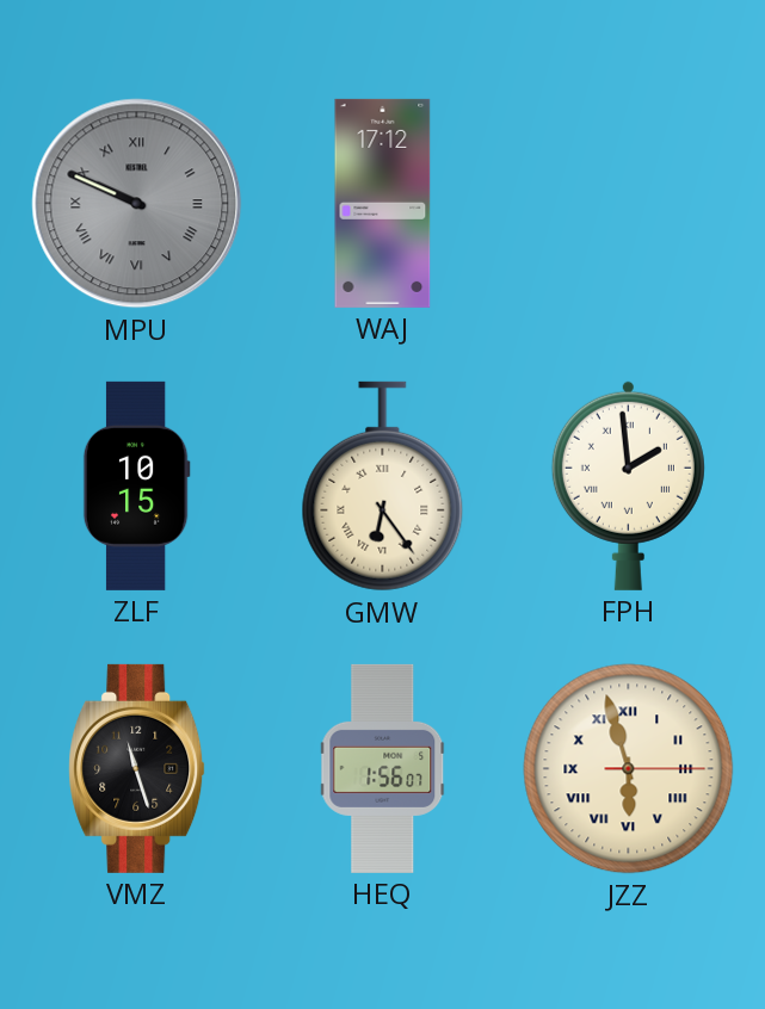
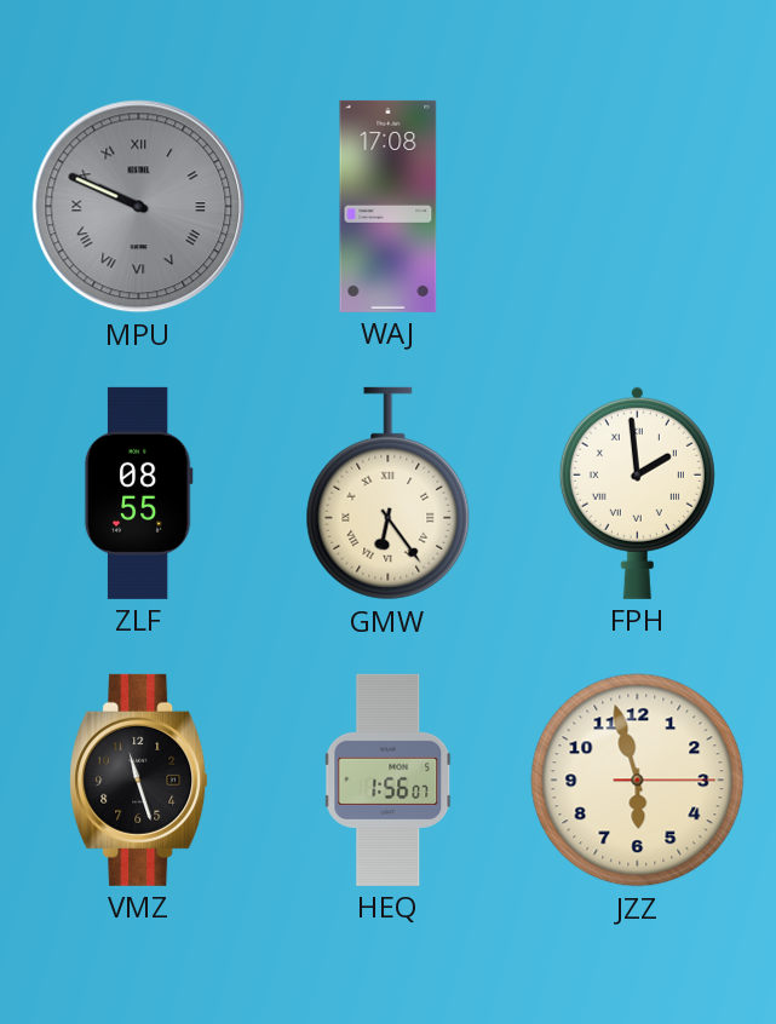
WAJ: 17:12 -> 17:08
ZLF: 10:15 -> 08:55
JZZ numerals: Roman -> Arabic
